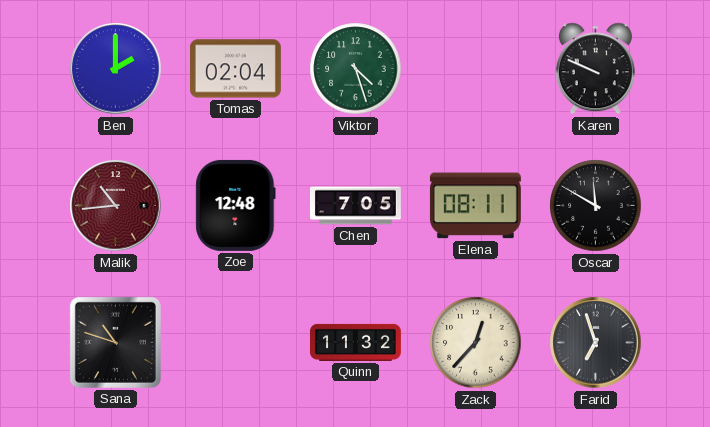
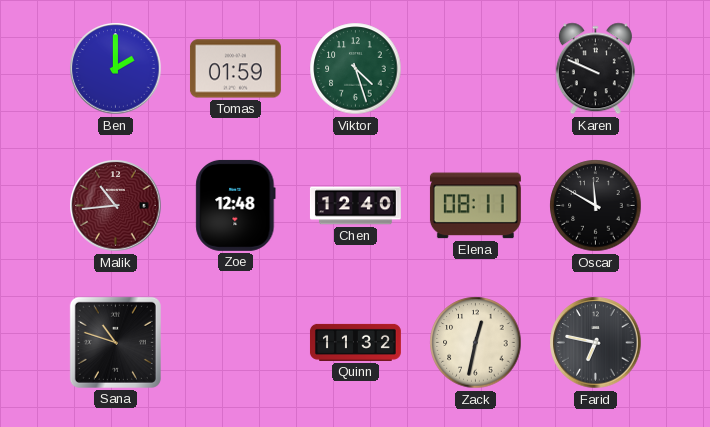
Tomas: 02:04 -> 01:59
Chen: 7:05 -> 12:40
Zack: 12:37 -> 12:32
Farid: 6:57 -> 6:47
